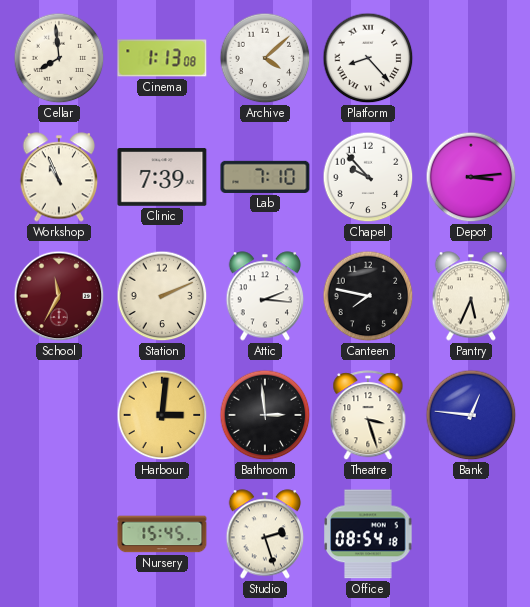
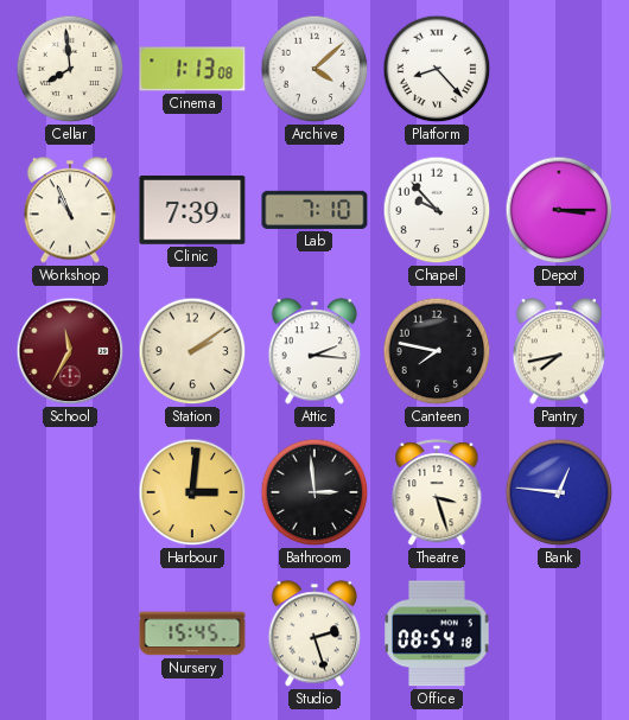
Depot: 3:14 -> 3:15
Station: 2:11 -> 2:09
Pantry: 5:34 -> 7:43
